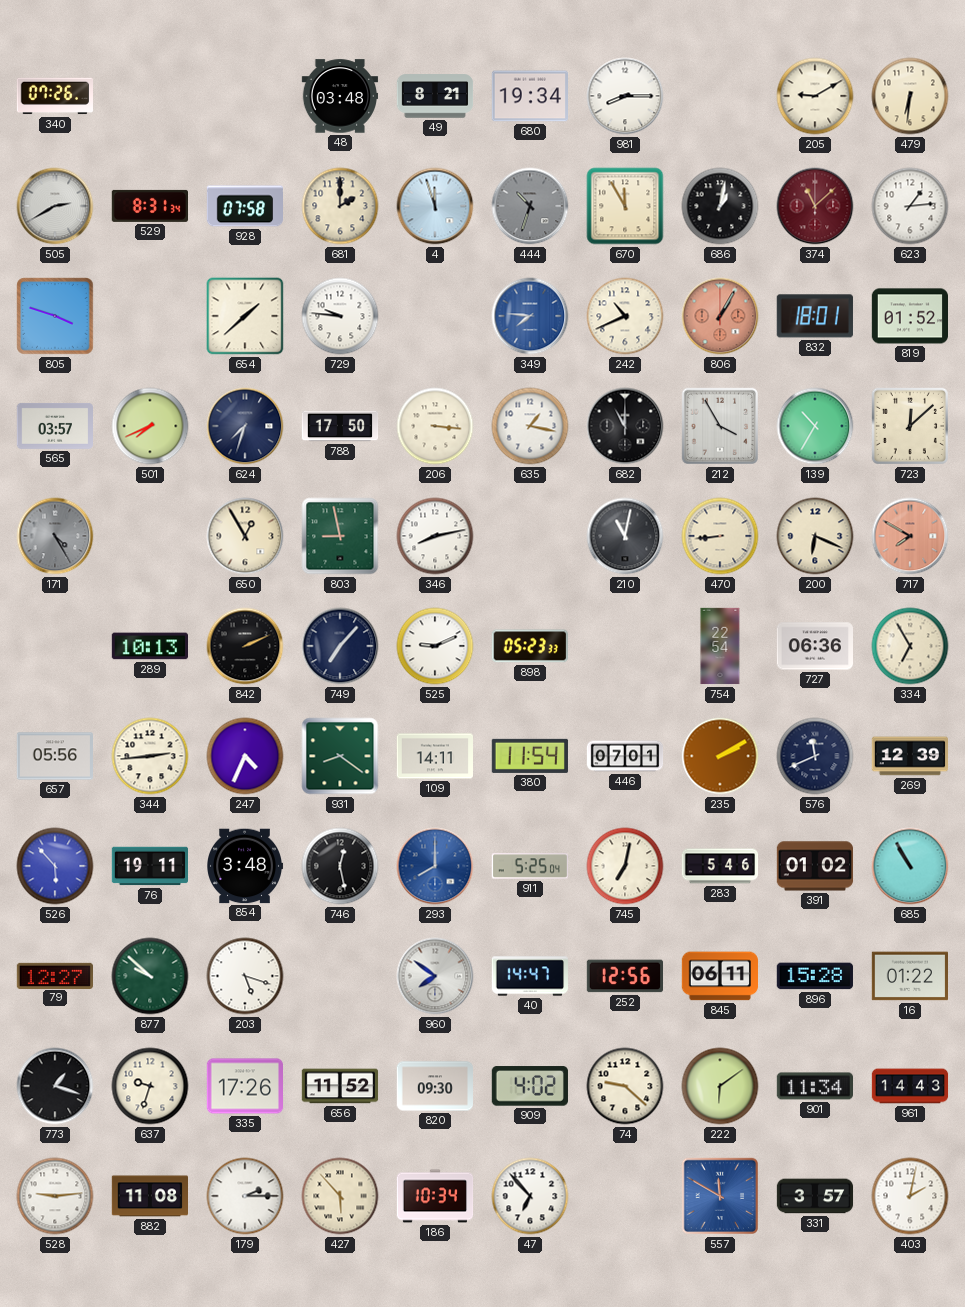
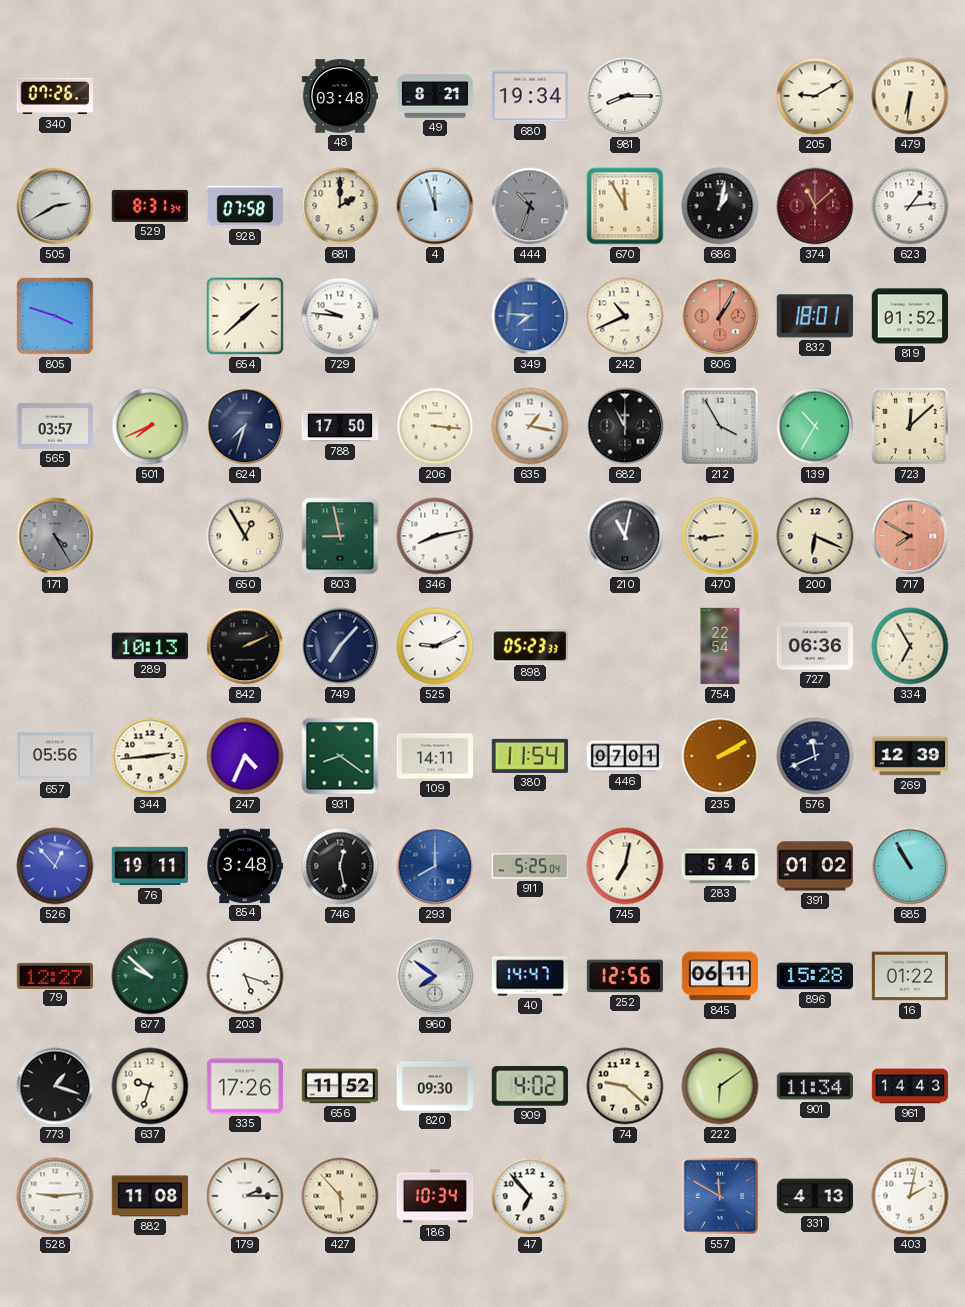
526: 5:53 -> 12:53
331: 3:57 -> 4:13
